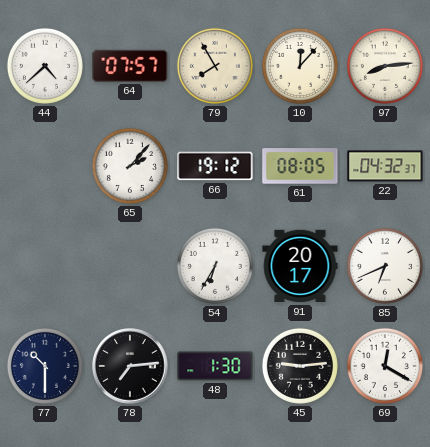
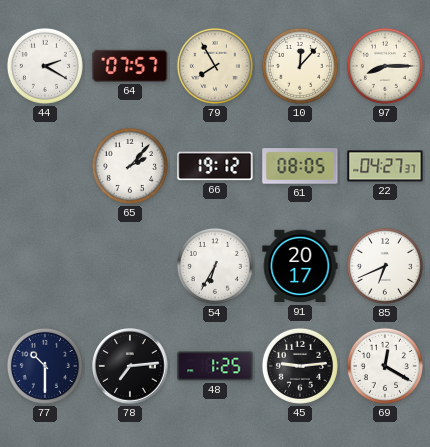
44: 4:38 -> 2:20
97: 8:14 -> 8:15
22: 04:32 -> 04:27
48: 1:30 -> 1:25
